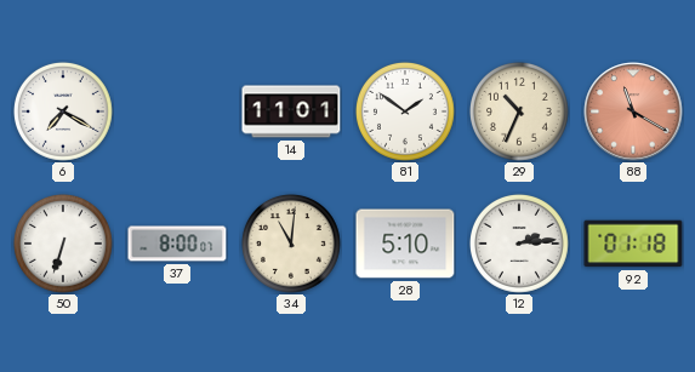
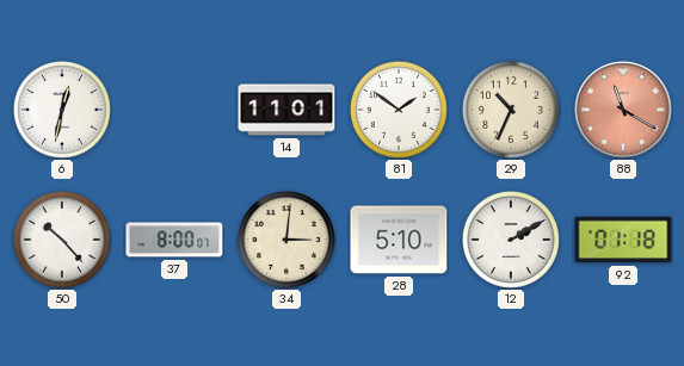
6: 7:20 -> 12:32
50: 6:33 -> 10:23
34: 11:01 -> 3:01
12: 2:14 -> 2:10
